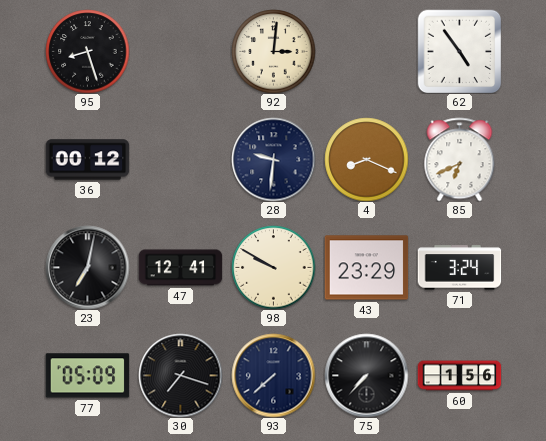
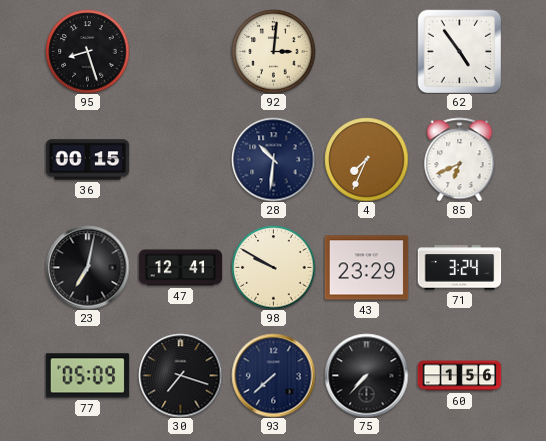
36: 00:12 -> 00:15
28: 9:31 -> 10:31
4: 8:19 -> 7:34
